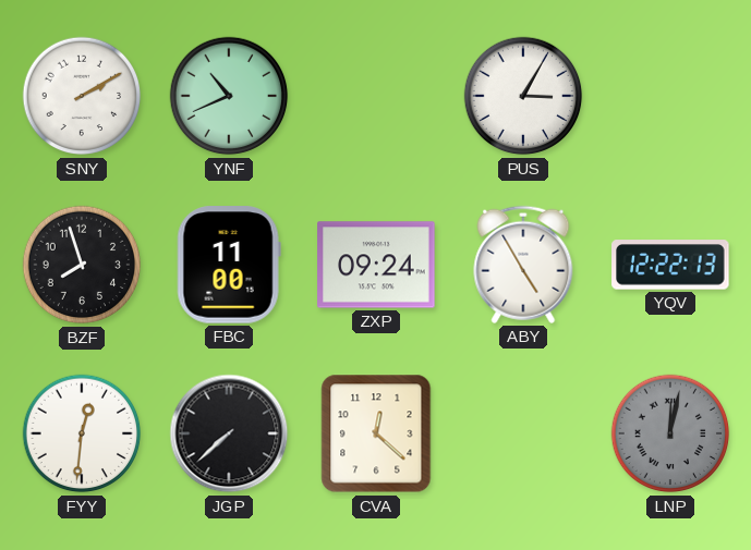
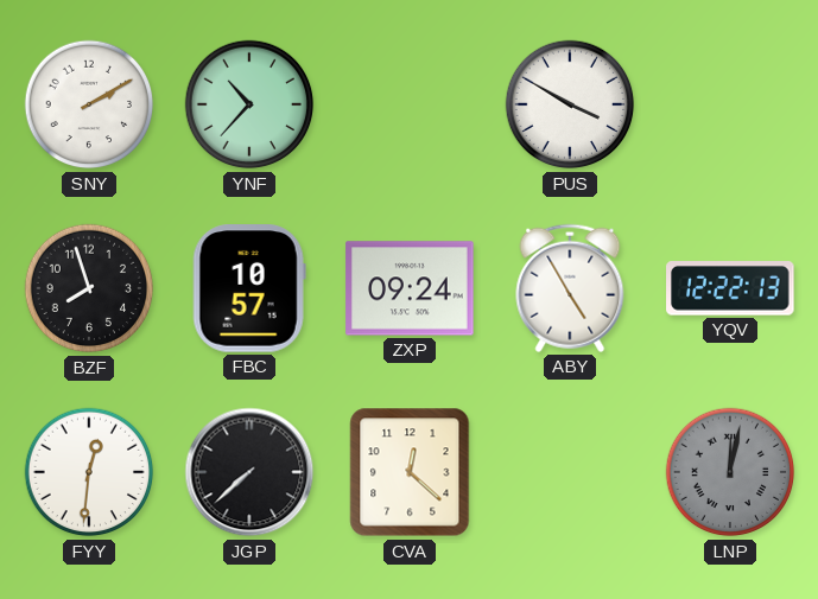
YNF: 10:41 -> 10:37
PUS: 3:05 -> 3:50
FBC: 11:00 -> 10:57
